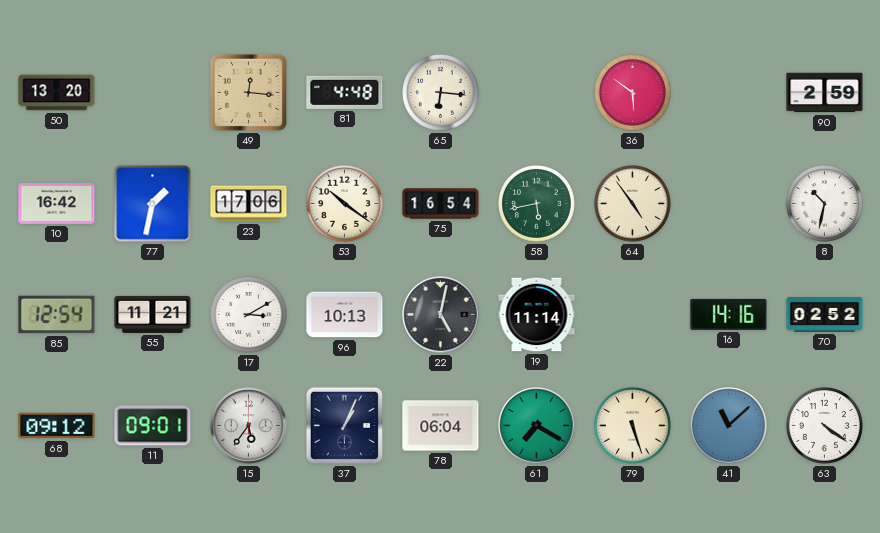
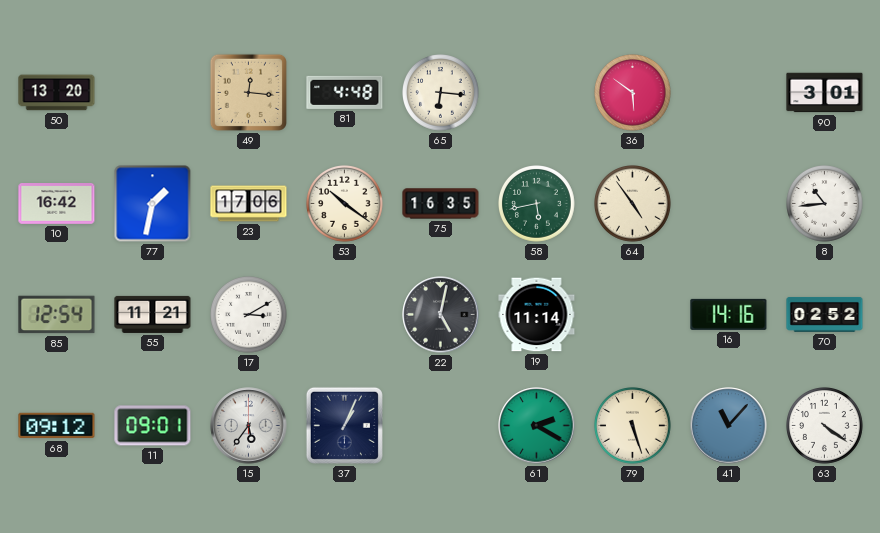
90: 2:59 -> 3:01
75: 16:54 -> 16:35
8: 10:32 -> 10:44
96: 10:13 -> none
78: 06:04 -> none
61: 7:20 -> 2:20
41: 11:08 -> 11:07
